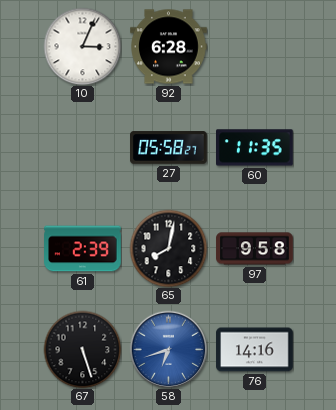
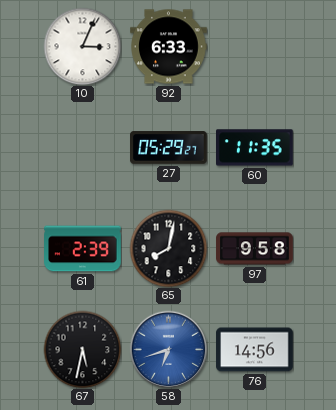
92: 6:28 -> 6:33
27: 05:58 -> 05:29
67: 5:27 -> 5:32
76: 14:16 -> 14:56
